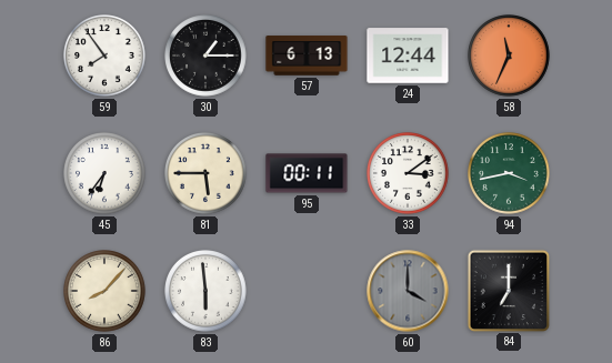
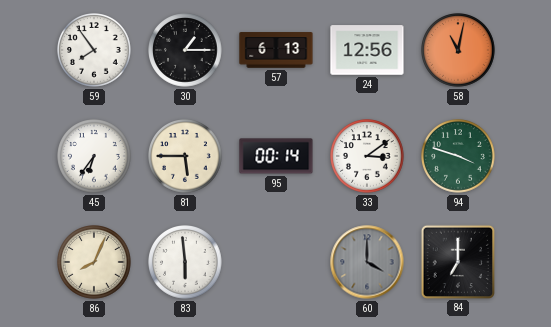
24: 12:44 -> 12:56
58: 11:34 -> 11:02
95: 00:11 -> 00:14
94: 3:43 -> 3:48
86: 8:07 -> 8:04
